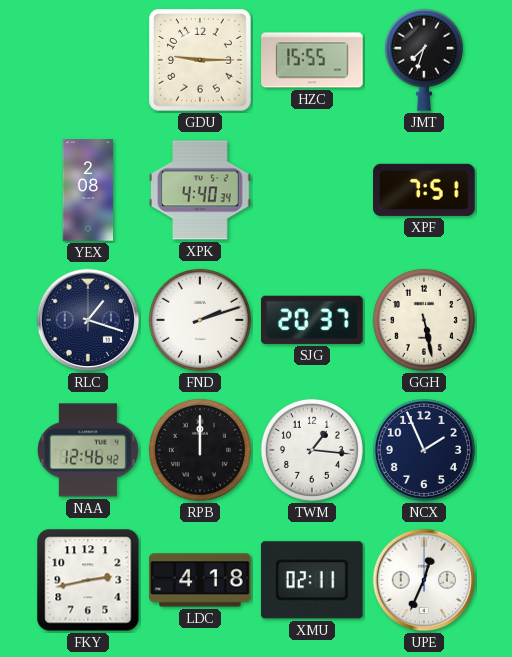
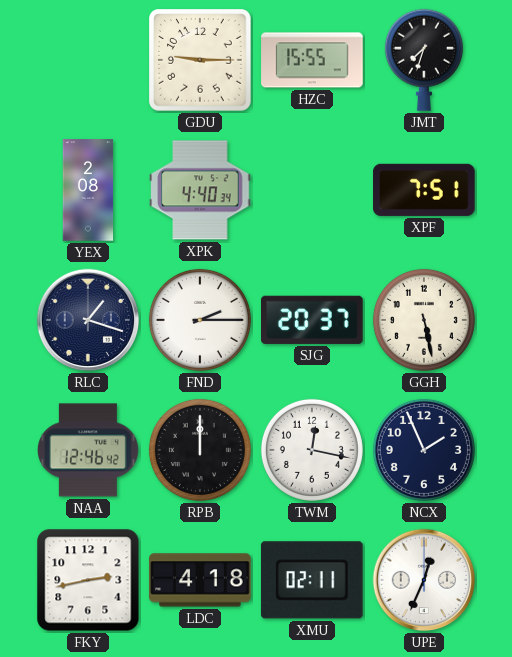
FND: 2:12 -> 2:15
TWM: 1:16 -> 12:17
